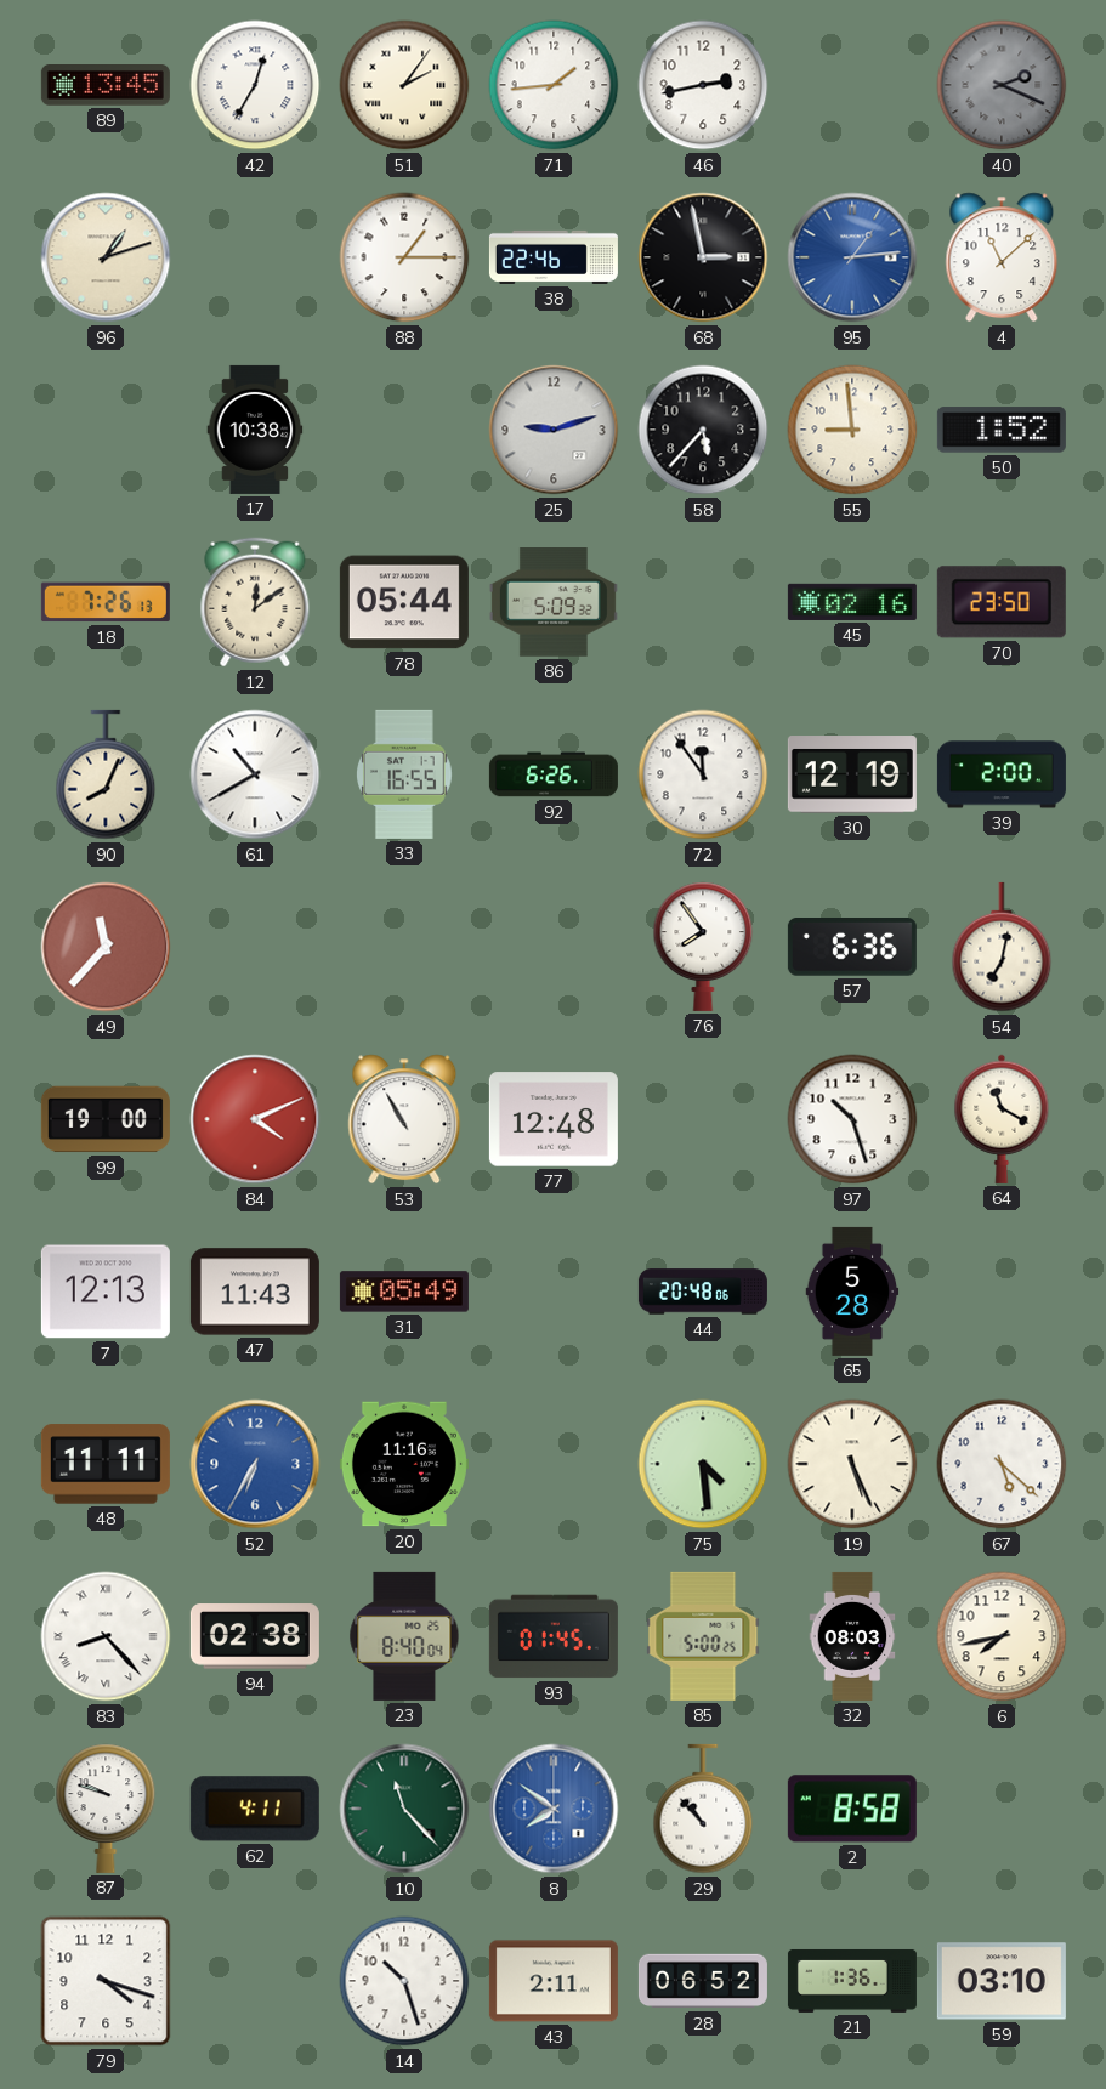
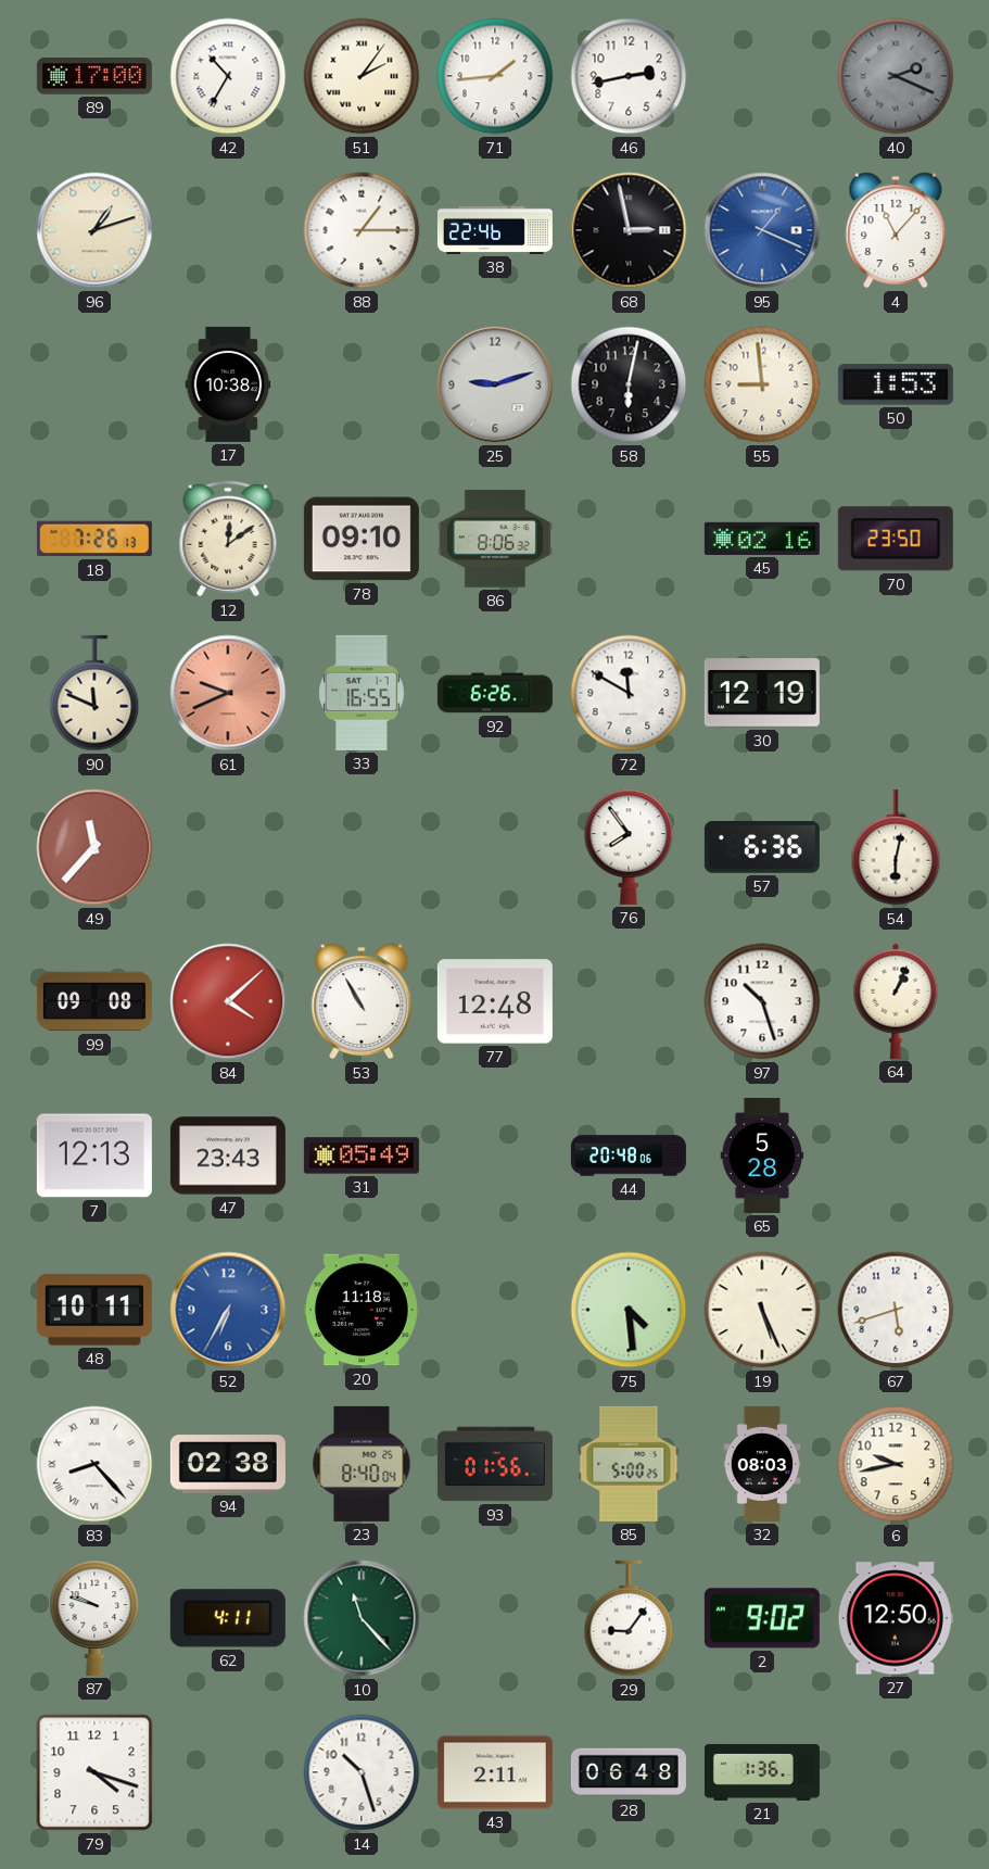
89: 13:45 -> 17:00
42: 12:35 -> 10:35
95: 1:14 -> 1:19
4: 11:08 -> 11:07
58: 5:37 -> 6:02
50: 1:52 -> 1:53
78: 05:44 -> 09:10
86: 5:09 -> 8:06
90: 8:04 -> 11:49
61: 10:40 -> 9:41
61 dial: white -> salmon
72: 11:54 -> 11:50
39: 2:00 -> none
54: 7:02 -> 6:02
99: 19:00 -> 09:08
84: 4:11 -> 4:08
64: 11:20 -> 1:04
47: 11:43 -> 23:43
48: 11:11 -> 10:11
20: 11:16 -> 11:18
67: 5:22 -> 5:42
93: 01:45 -> 01:56
6: 7:43 -> 9:43
8: 7:51 -> none
29: 10:53 -> 9:06
2: 8:58 -> 9:02
27: none -> 12:50
28: 06:52 -> 06:48
59: 03:10 -> none
